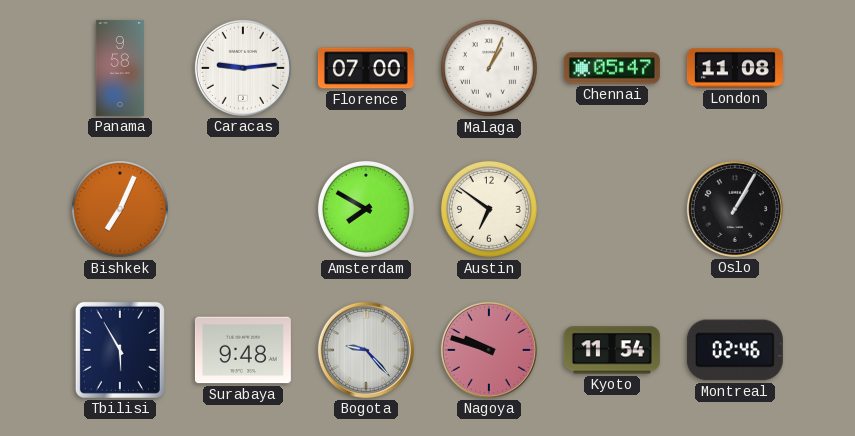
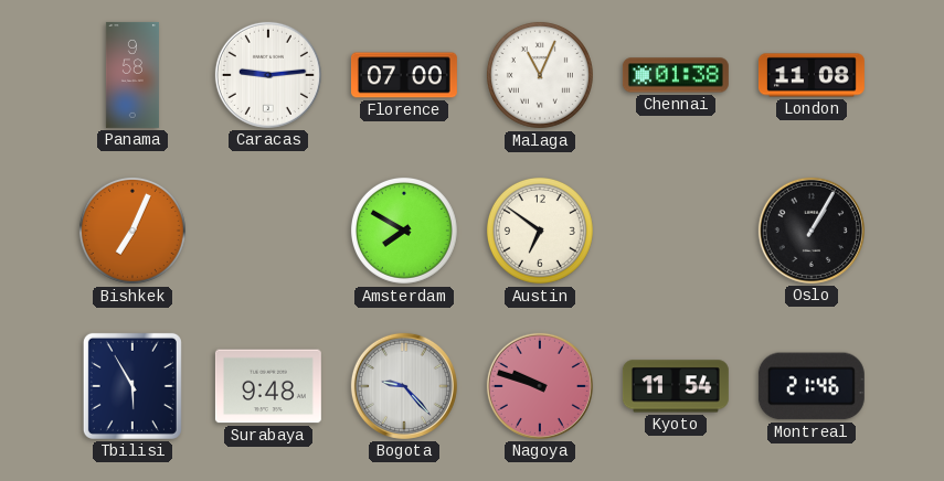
Malaga: 1:04 -> 11:04
Chennai: 05:47 -> 01:38
Montreal: 02:46 -> 21:46
